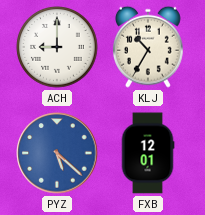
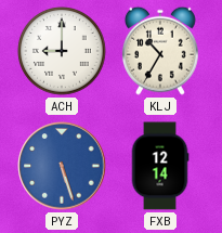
PYZ: 5:22 -> 5:27
FXB: 12:01 -> 12:14
